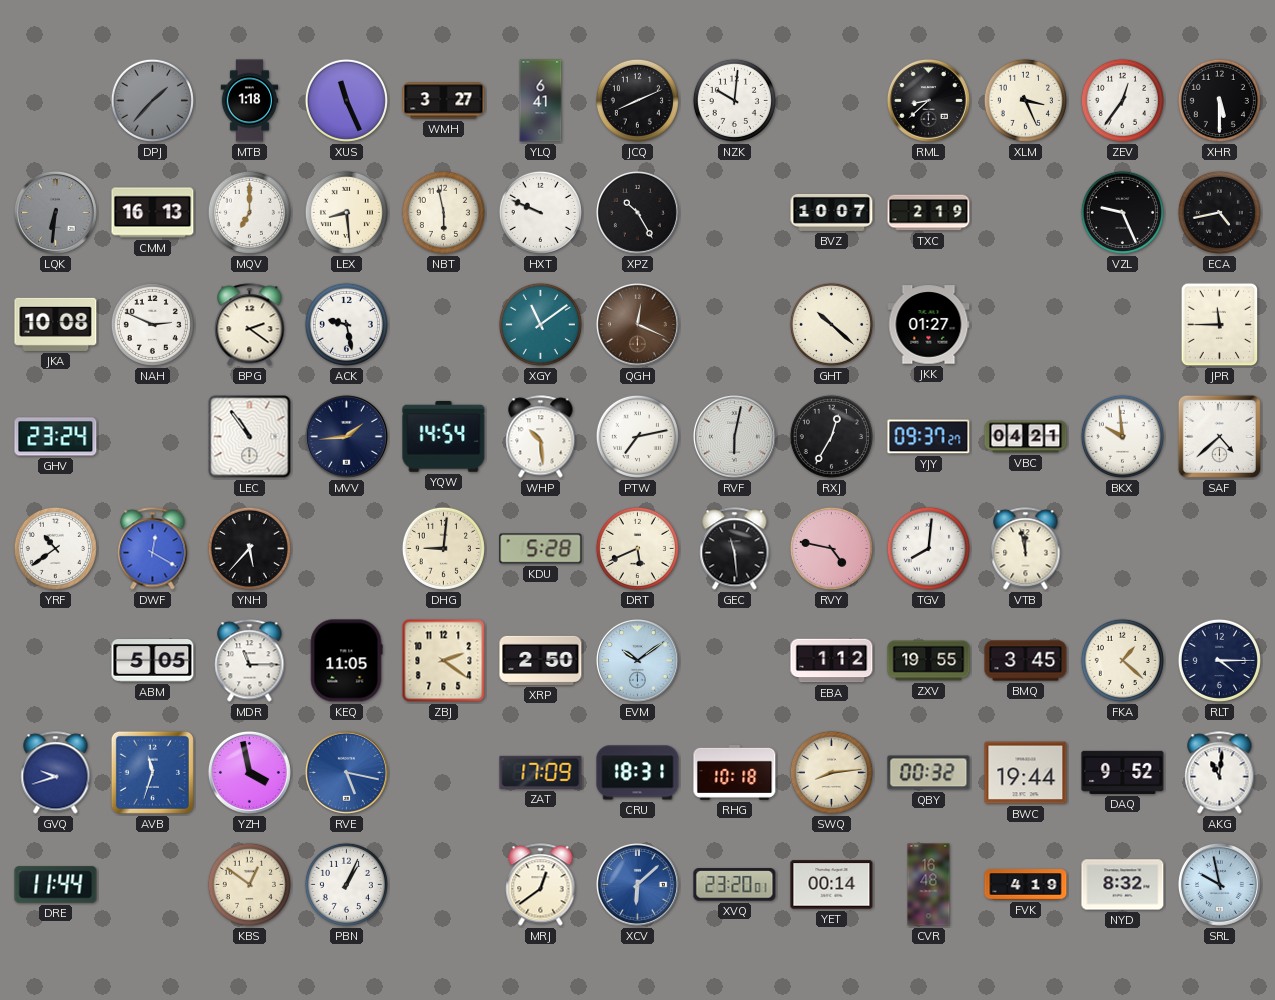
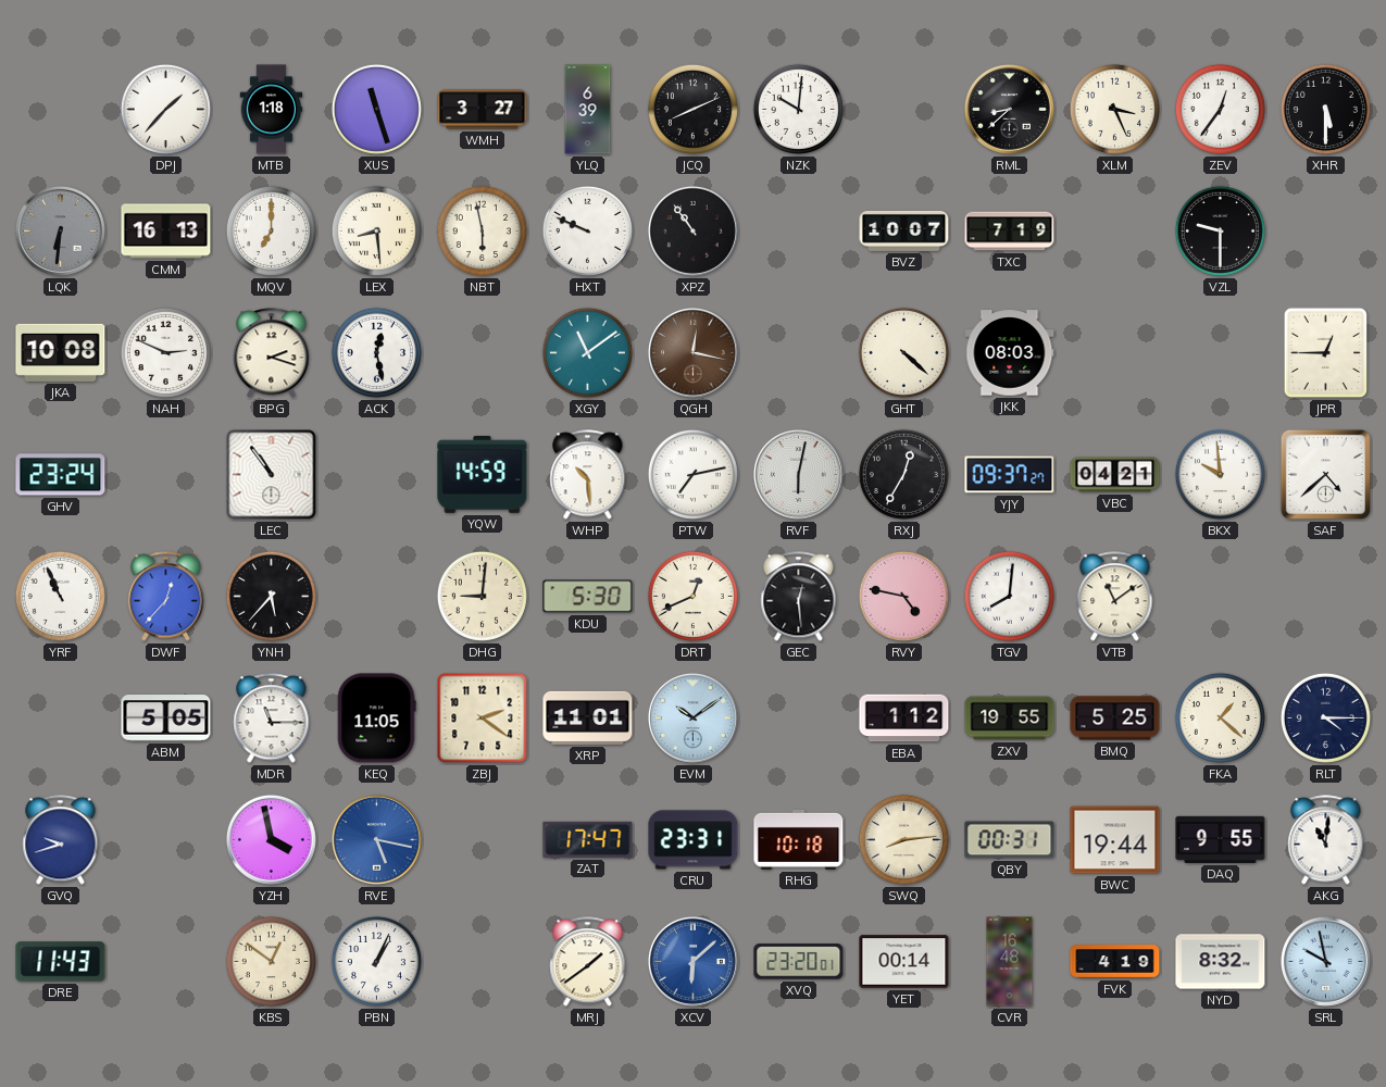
DPJ dial: grey -> white
XUS: 11:26 -> 11:27
YLQ: 6:41 -> 6:39
XPZ: 10:25 -> 10:54
TXC: 2:19 -> 7:19
VZL: 9:26 -> 9:30
ECA: 4:43 -> none
BPG: 2:21 -> 2:18
ACK: 9:28 -> 12:28
QGH: 12:19 -> 12:17
GHT: 10:22 -> 4:22
JKK: 01:27 -> 08:03
JPR: 11:45 -> 12:45
MVV: 1:44 -> none
YQW: 14:54 -> 14:59
YRF: 10:39 -> 10:56
DWF: 12:20 -> 12:37
KDU: 5:28 -> 5:30
DRT: 5:41 -> 12:41
GEC: 11:29 -> 12:29
VTB: 11:58 -> 11:09
XRP: 2:50 -> 11:01
BMQ: 3:45 -> 5:25
AVB: 11:33 -> none
ZAT: 17:09 -> 17:47
CRU: 18:31 -> 23:31
QBY: 00:32 -> 00:31
DAQ: 9:52 -> 9:55
DRE: 11:44 -> 11:43
MRJ: 12:39 -> 1:39
